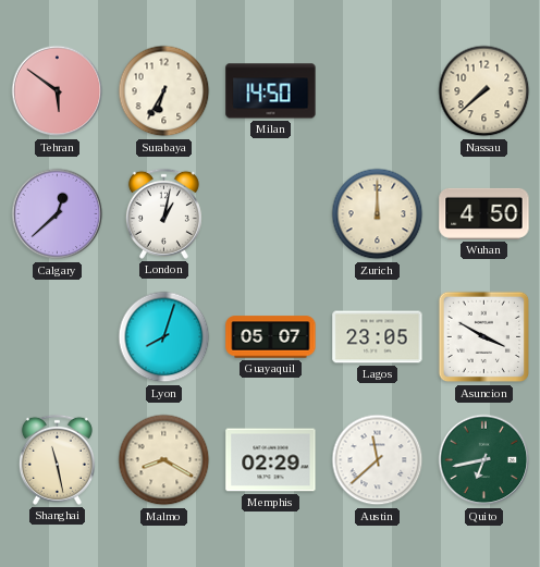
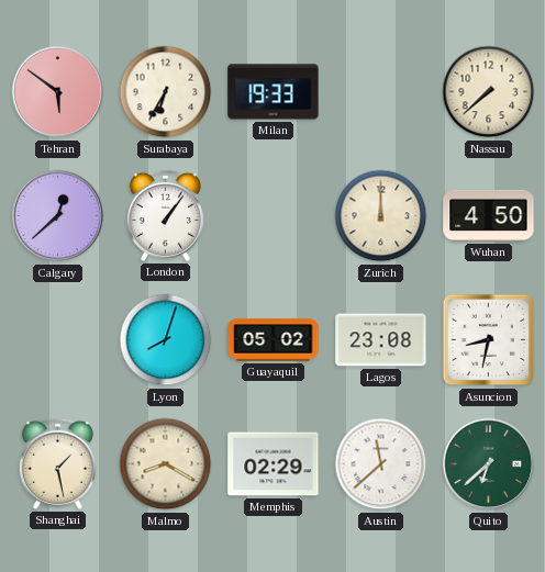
Milan: 14:50 -> 19:33
London: 1:02 -> 1:06
Guayaquil: 05:07 -> 05:02
Lagos: 23:05 -> 23:08
Asuncion: 3:50 -> 8:32
Shanghai: 11:28 -> 1:28
Quito: 6:43 -> 6:38
